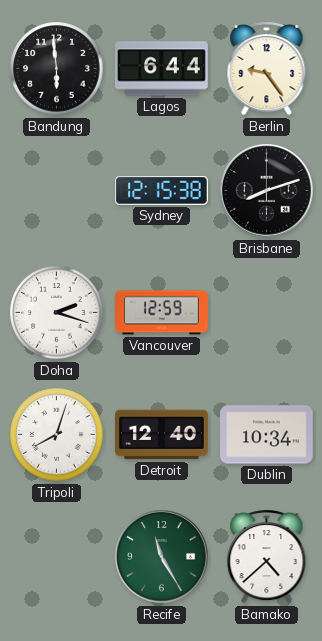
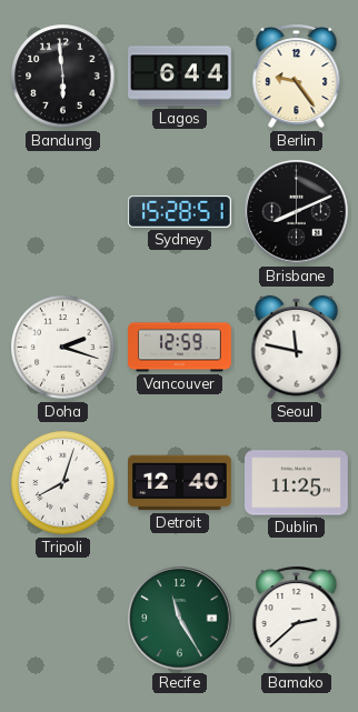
Sydney: 12:15 -> 15:28
Brisbane: 8:12 -> 8:11
Seoul: none -> 11:47
Dublin: 10:34 -> 11:25
Bamako: 4:38 -> 2:38
